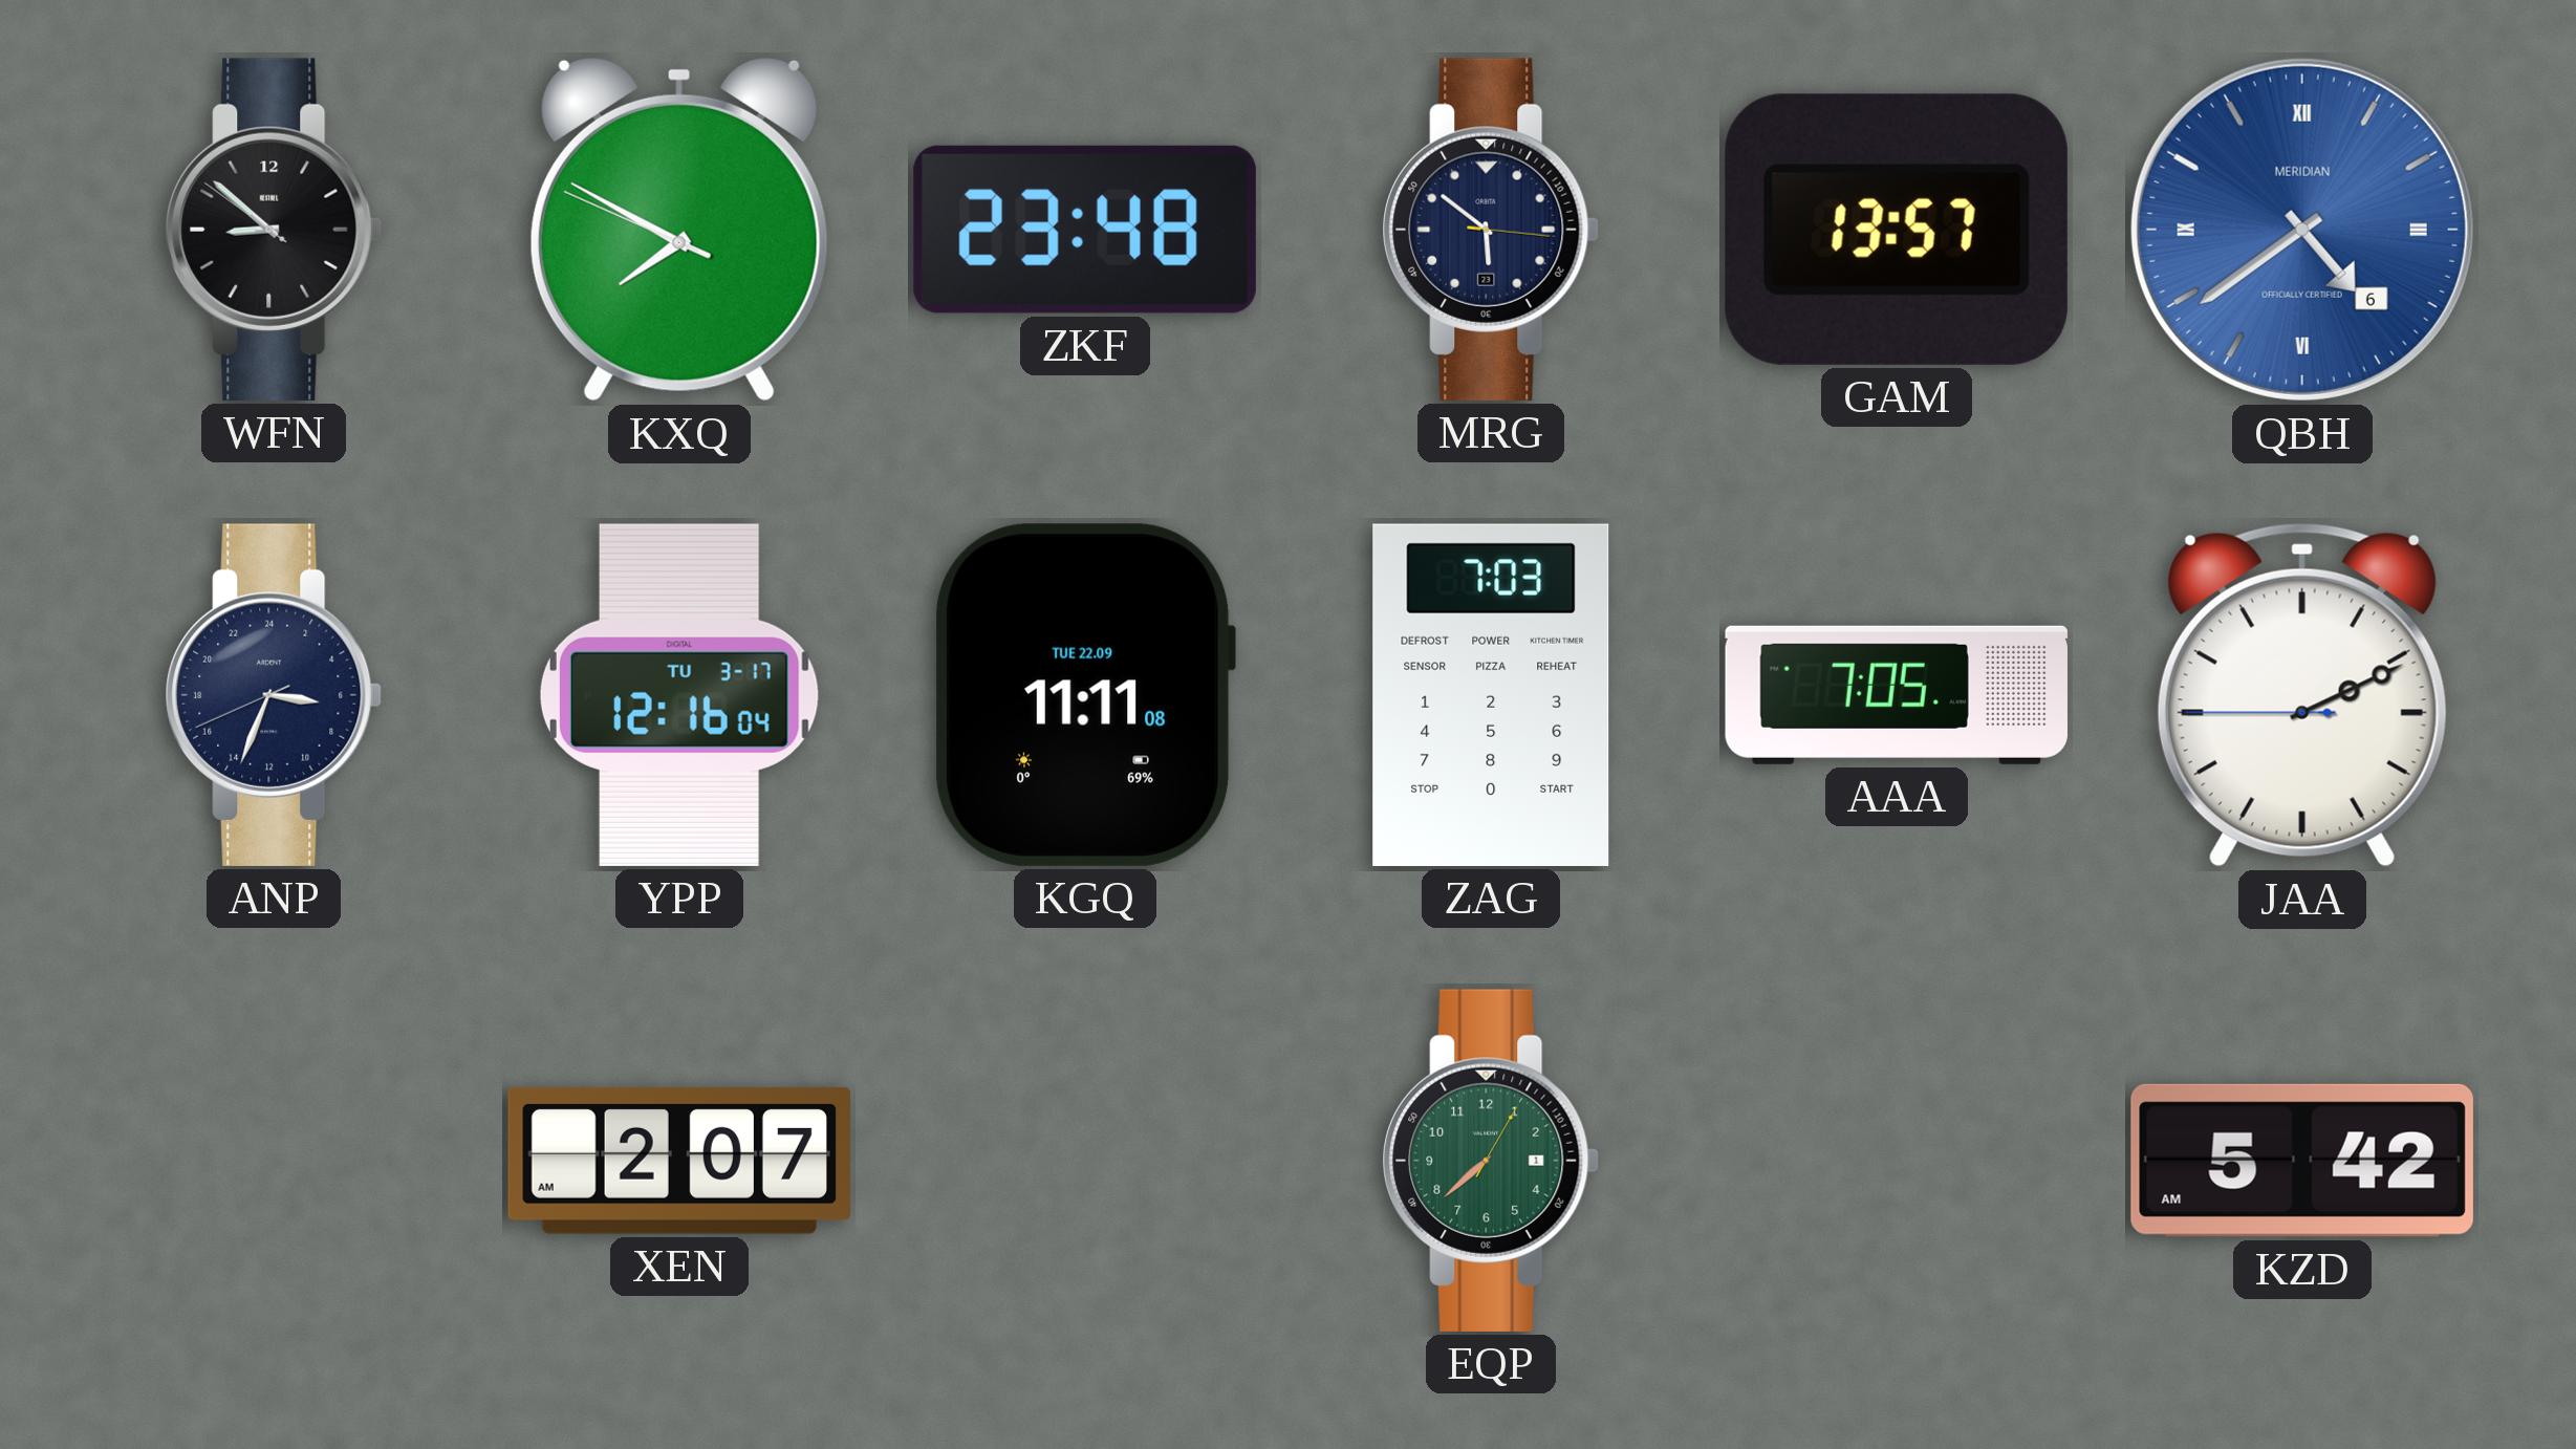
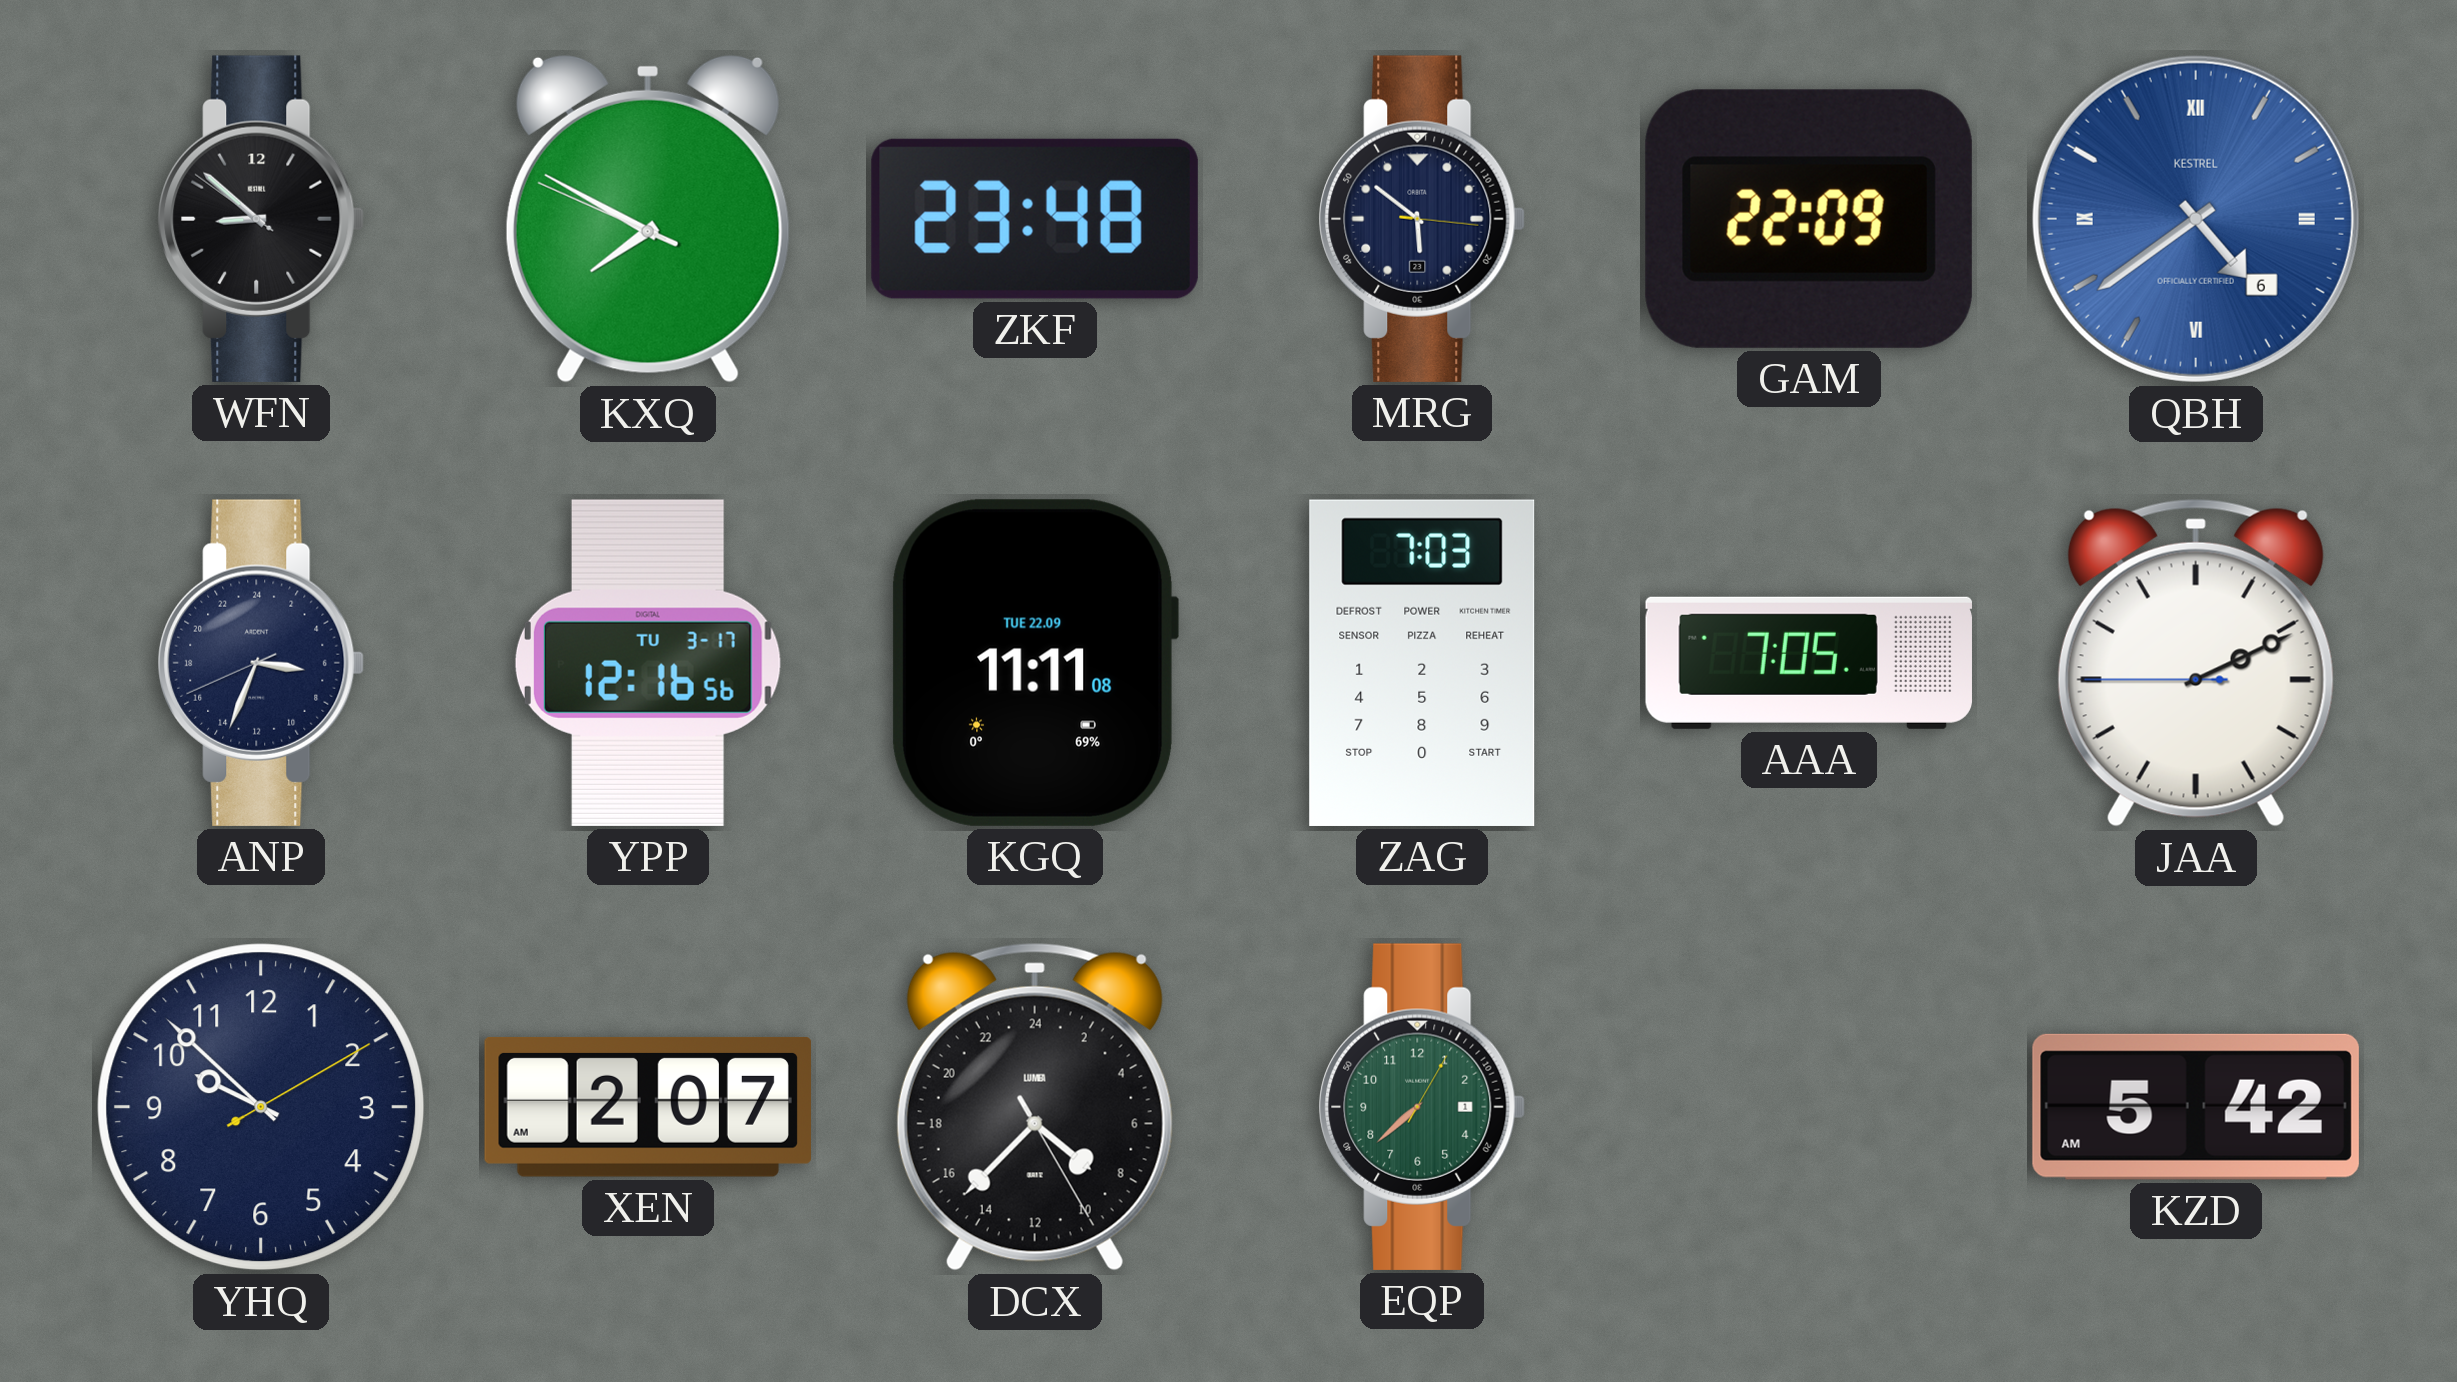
GAM: 13:57 -> 22:09
QBH brand: MERIDIAN -> KESTREL
YPP: 12:16:04 -> 12:16:56
YHQ: none -> 9:52
DCX: none -> 8:37
